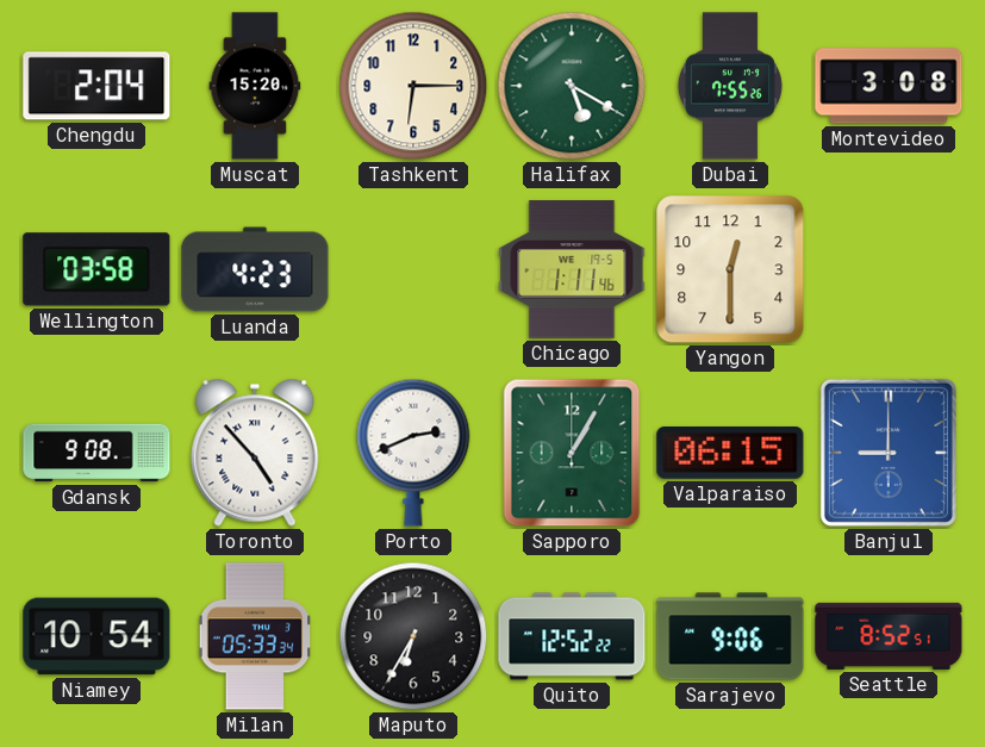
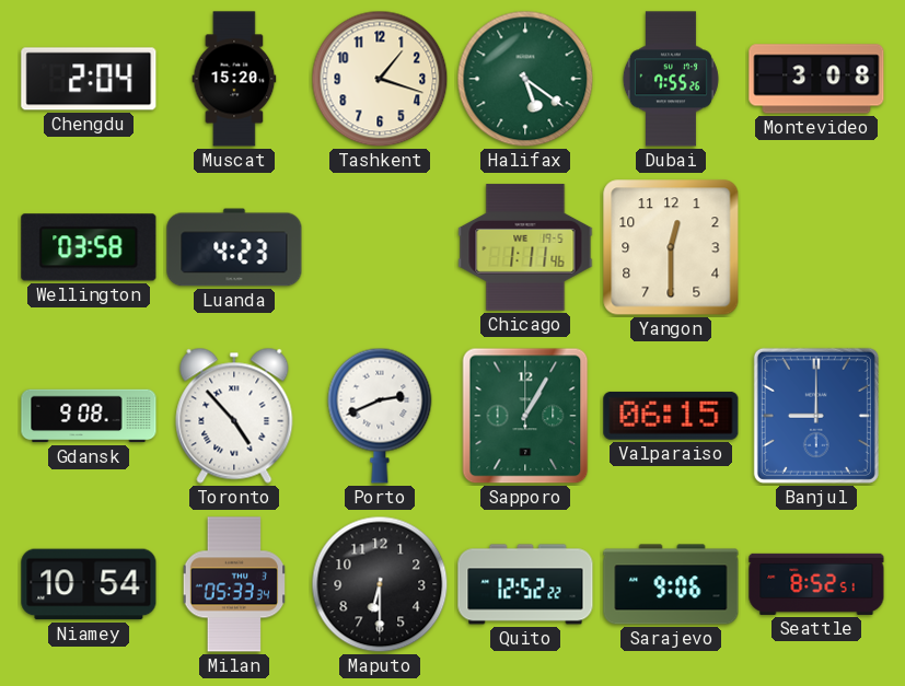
Tashkent: 6:15 -> 1:18
Halifax: 5:20 -> 5:21
Maputo: 6:35 -> 6:30
